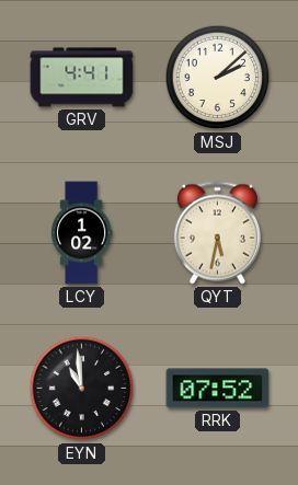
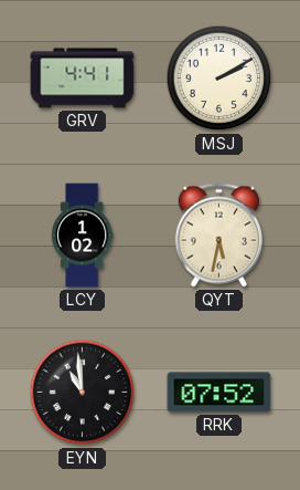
MSJ: 2:08 -> 2:10
